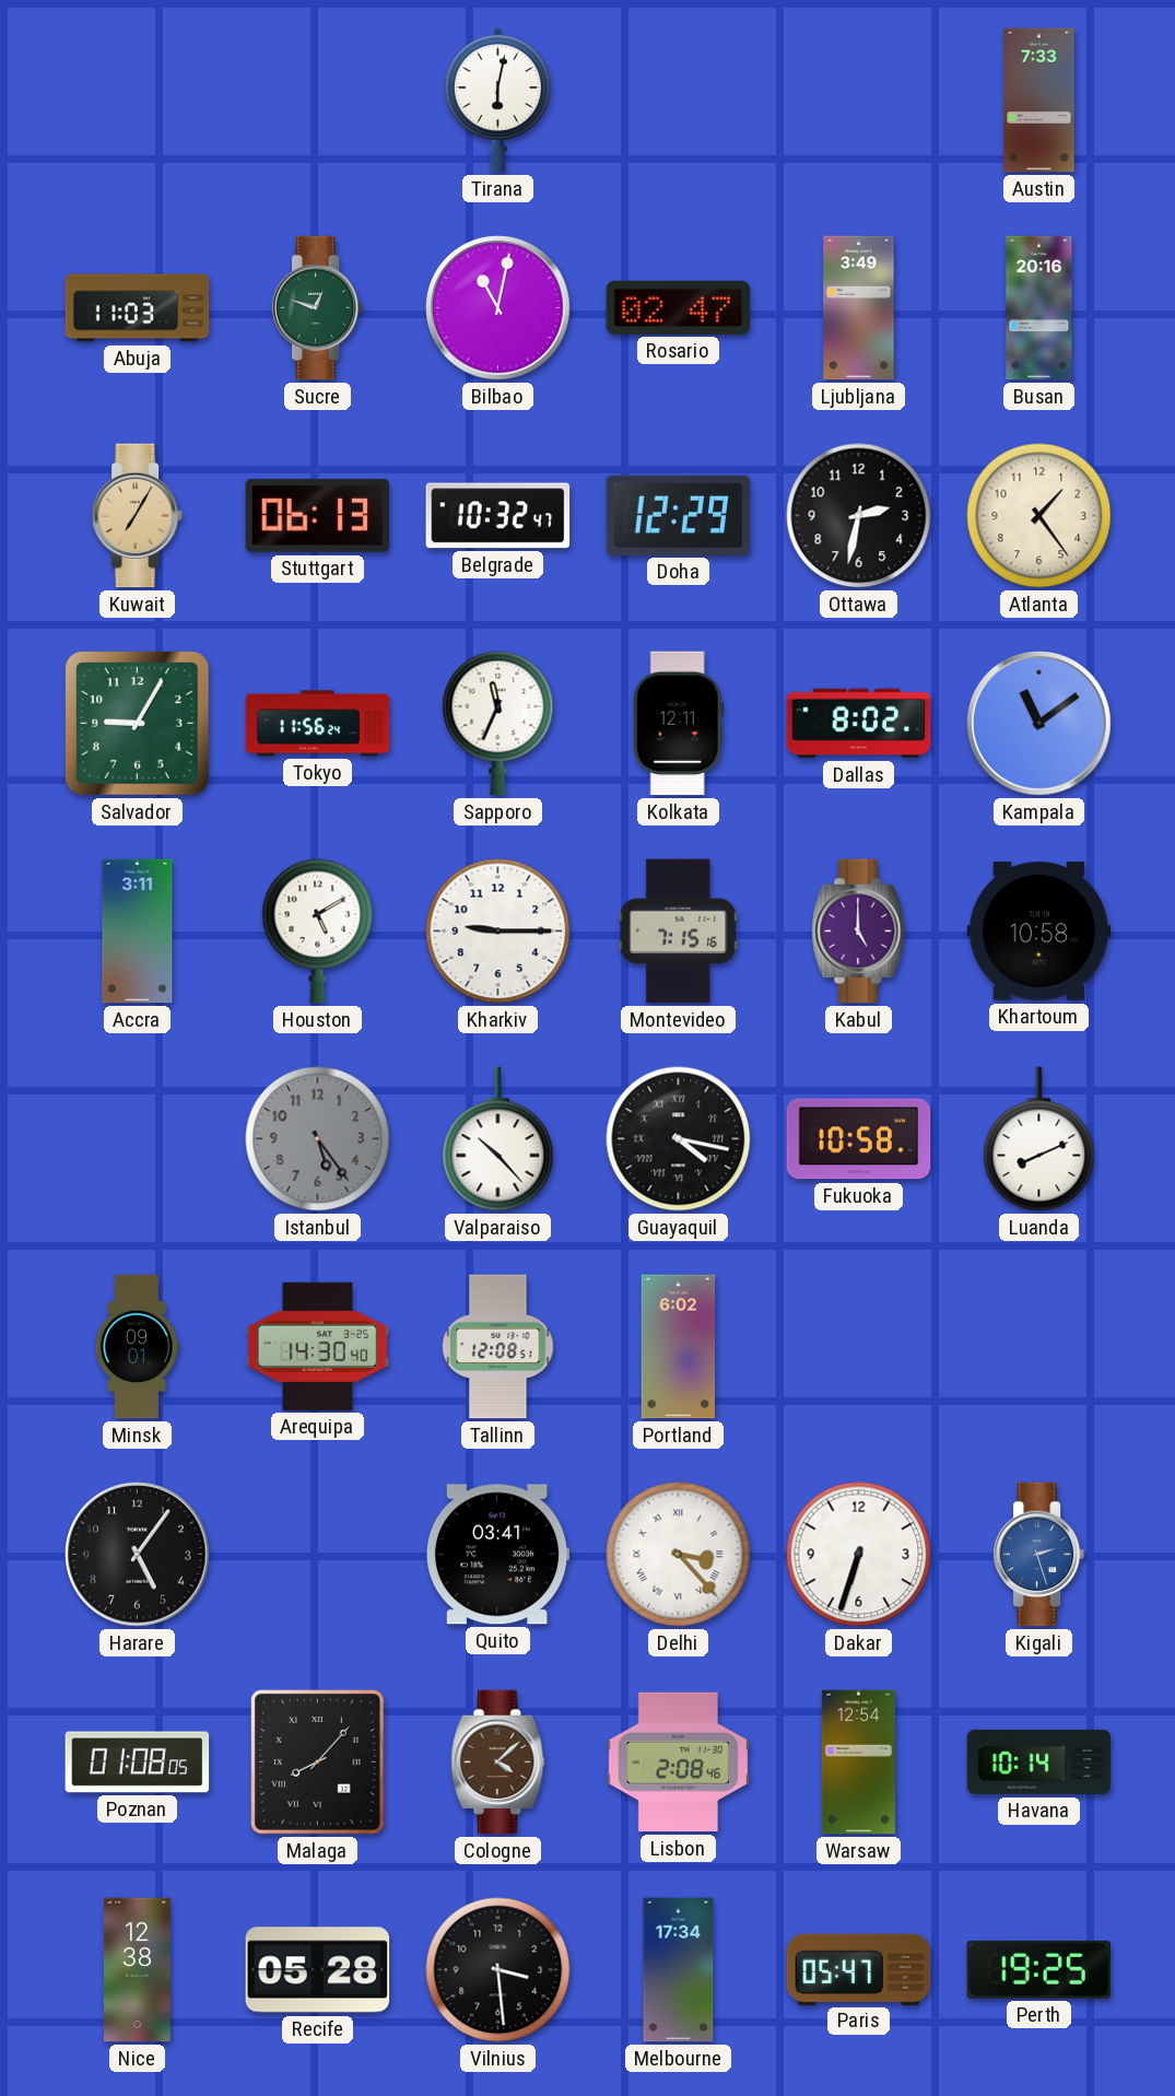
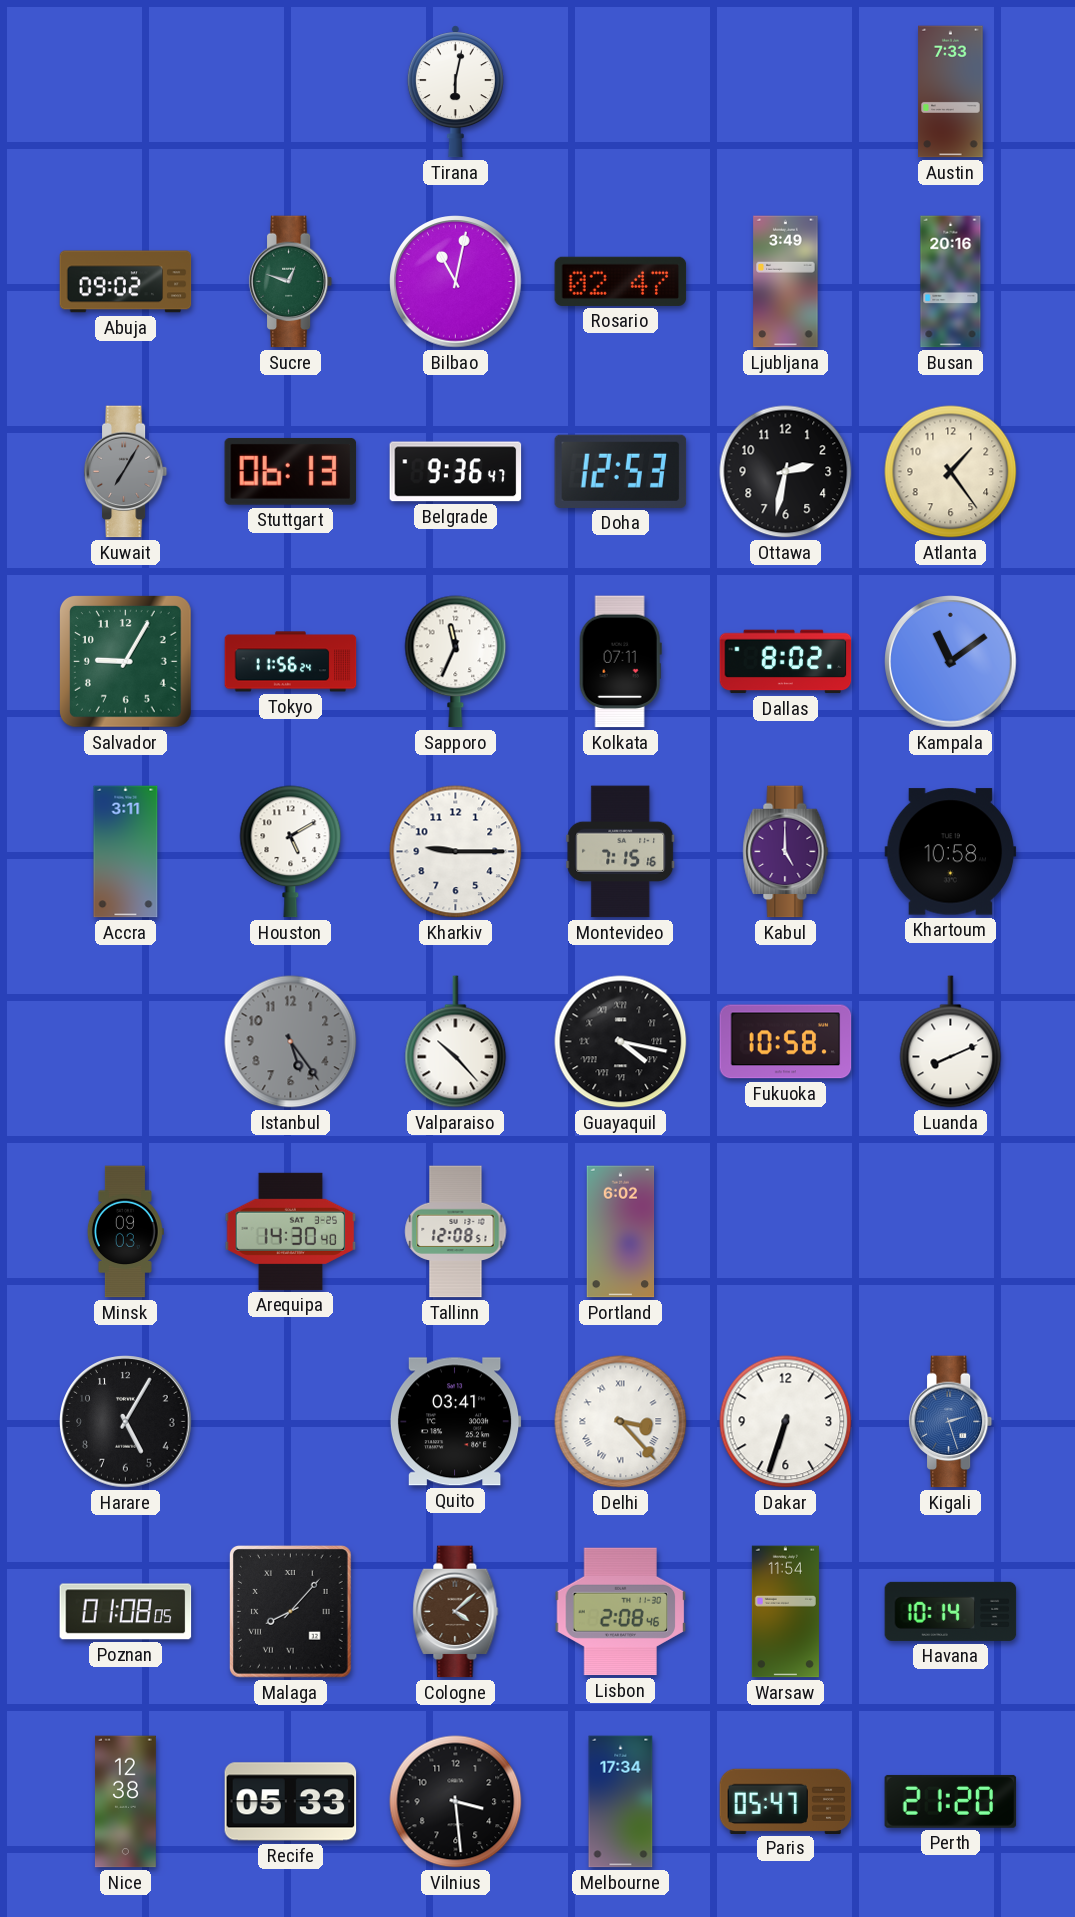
Abuja: 11:03 -> 09:02
Kuwait dial: champagne -> grey
Belgrade: 10:32 -> 9:36
Doha: 12:29 -> 12:53
Kolkata: 12:11 -> 07:11
Minsk: 09:01 -> 09:03
Harare: 5:06 -> 5:05
Warsaw: 12:54 -> 11:54
Recife: 05:28 -> 05:33
Perth: 19:25 -> 21:20
